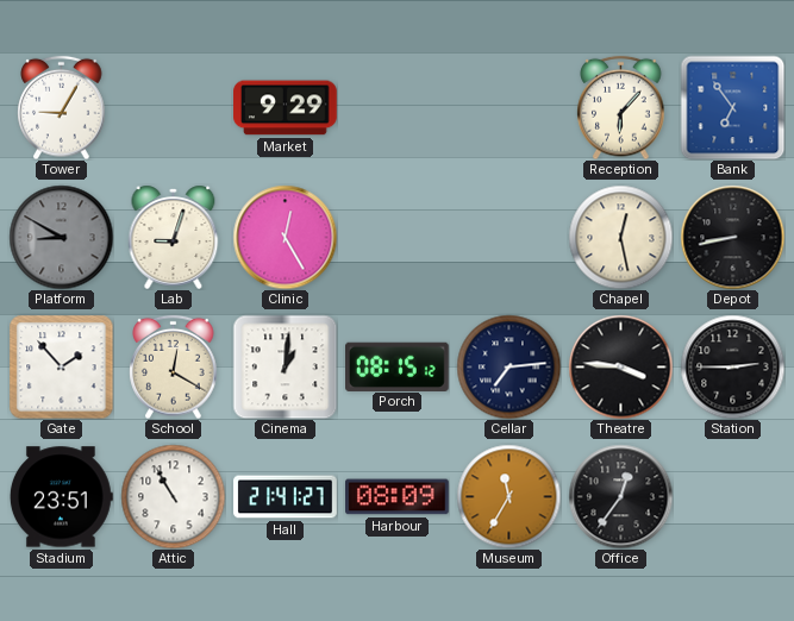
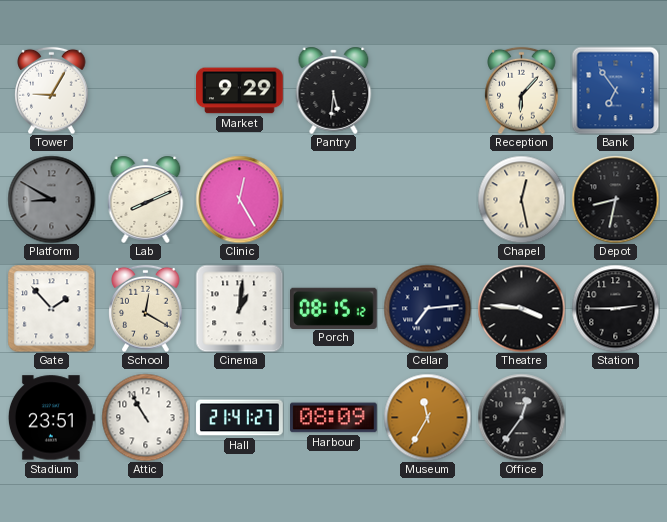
Pantry: none -> 5:31
Lab: 9:03 -> 8:11
Depot: 8:43 -> 8:32
